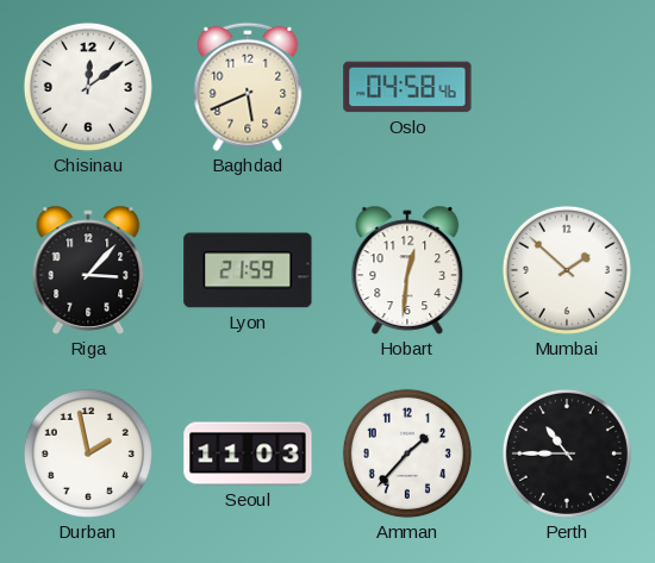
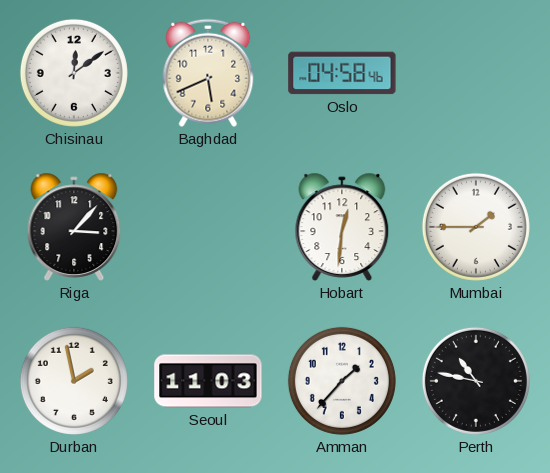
Lyon: 21:59 -> none
Mumbai: 1:52 -> 1:45
Perth: 10:45 -> 10:47
